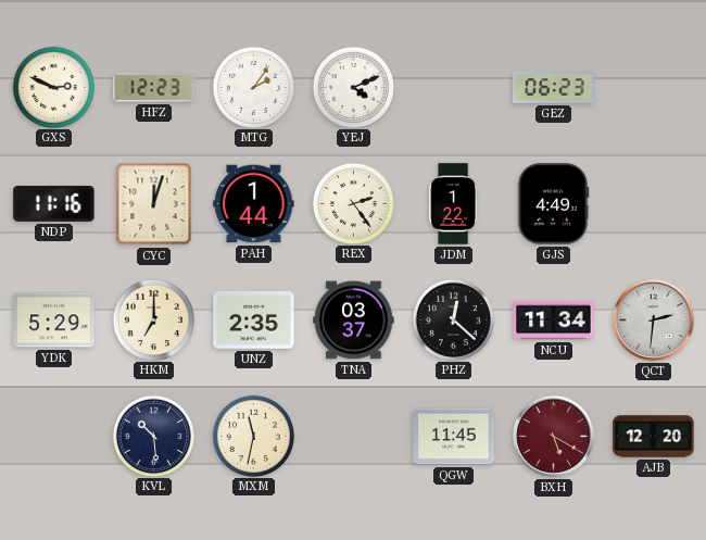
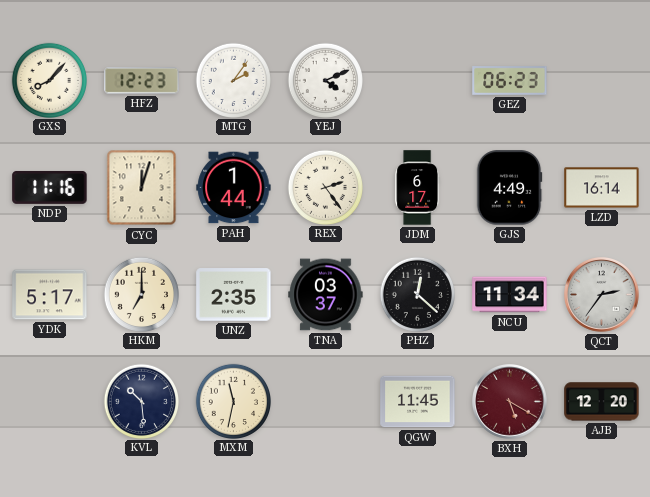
GXS: 2:49 -> 8:07
JDM: 1:22 -> 6:17
LZD: none -> 16:14
YDK: 5:29 -> 5:17
QCT: 2:31 -> 2:36
